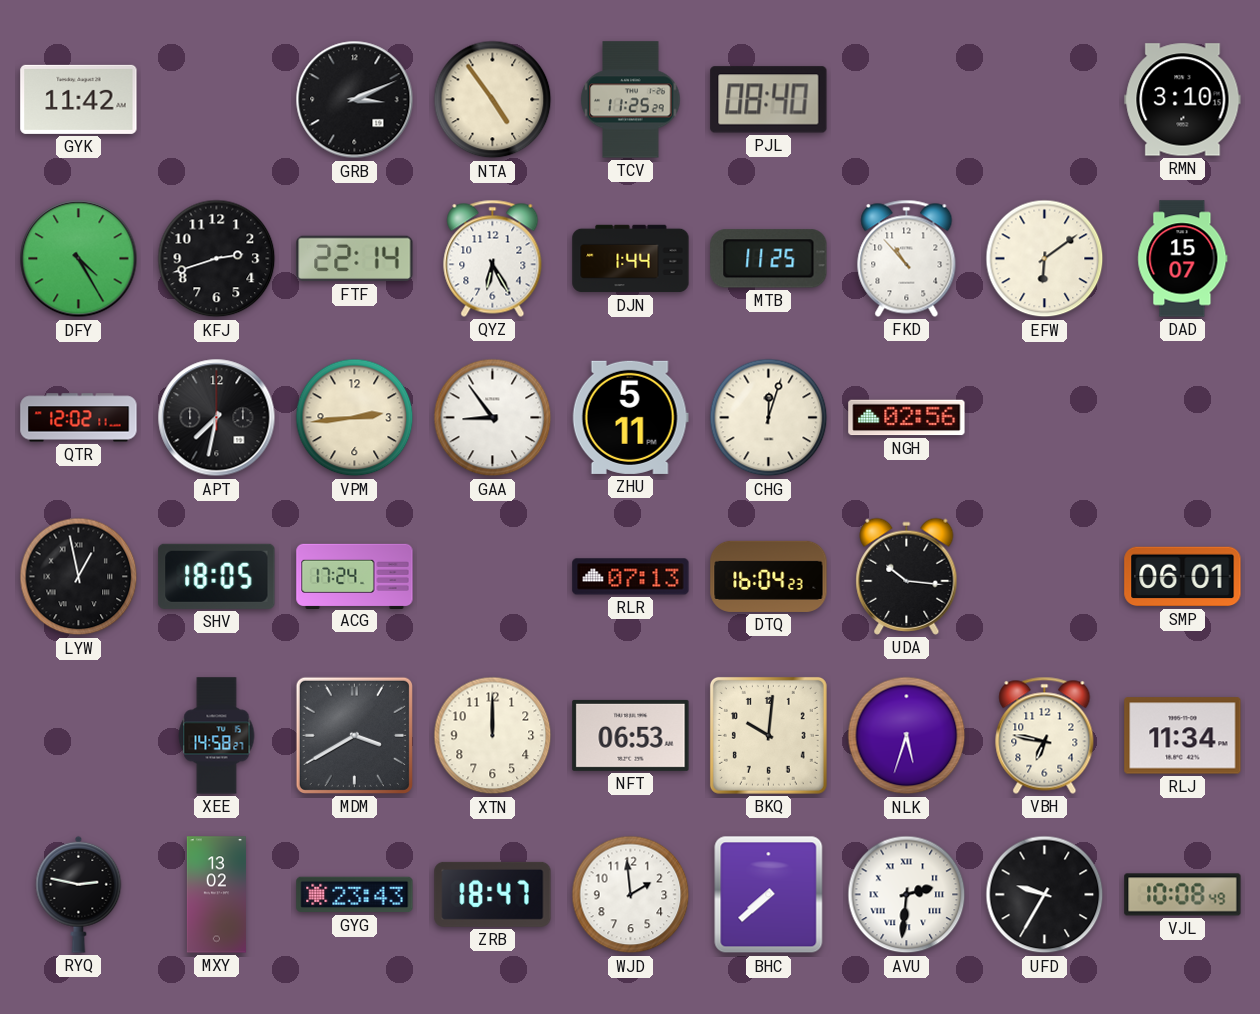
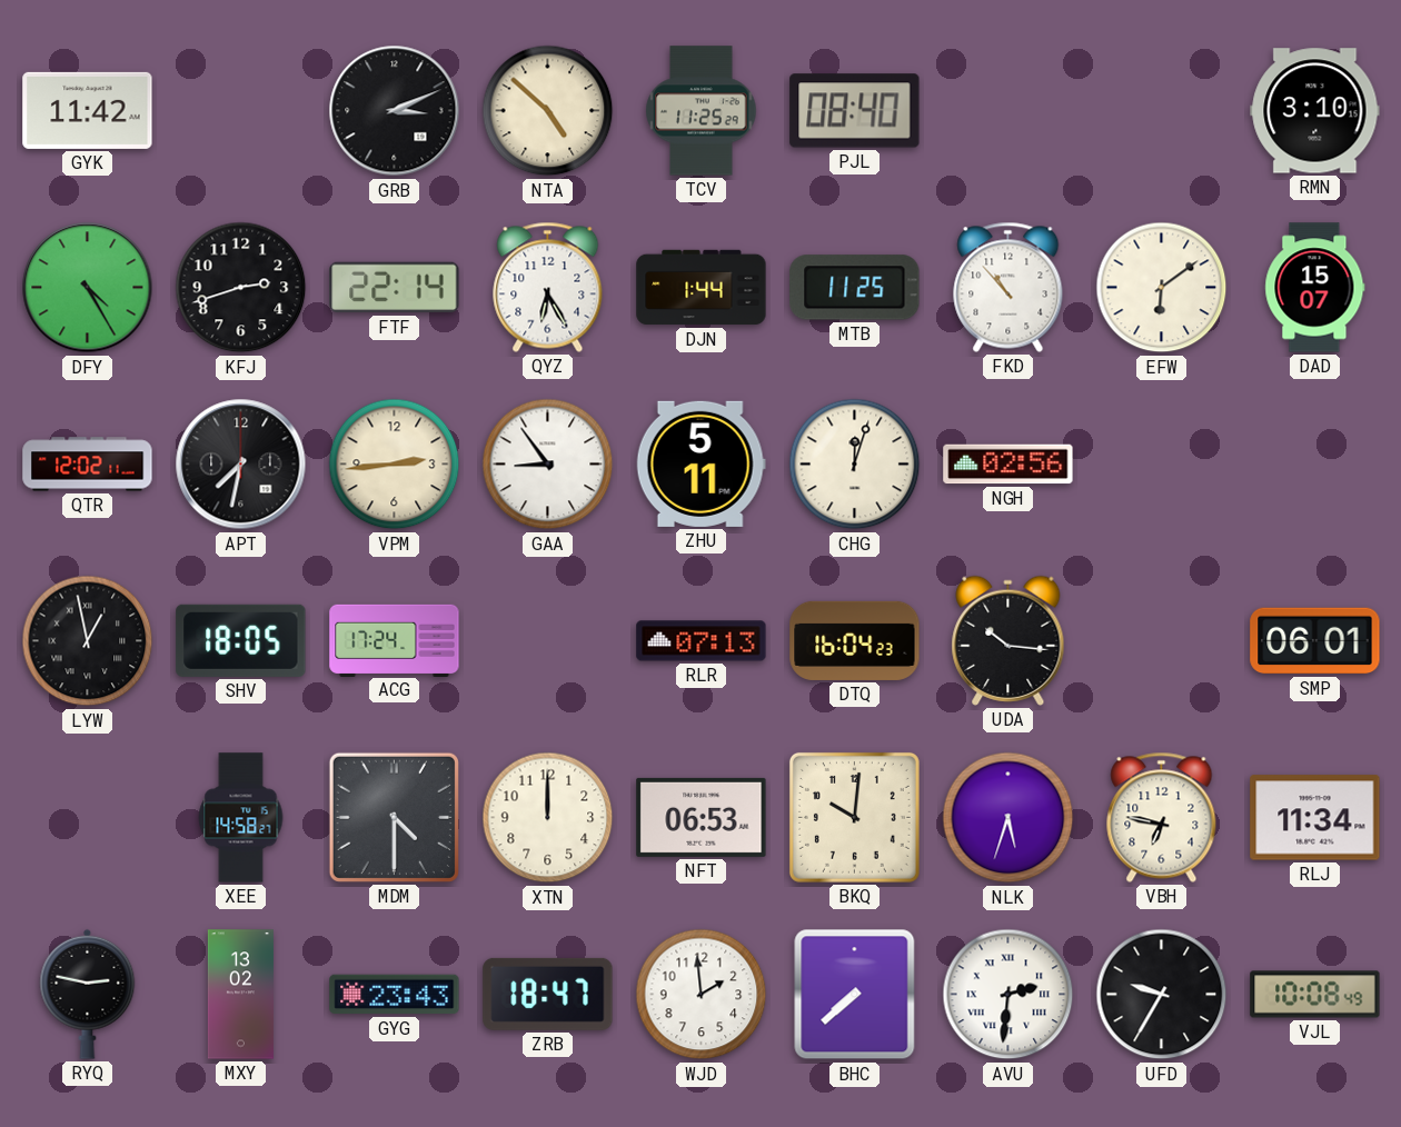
NTA: 4:54 -> 4:52
MDM: 3:40 -> 4:30
